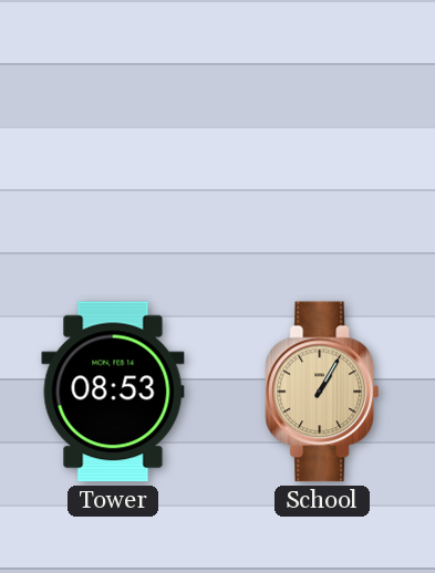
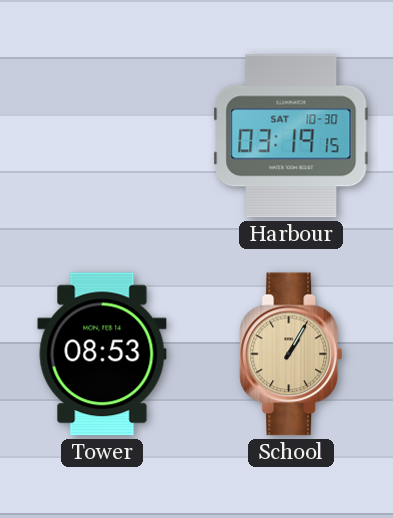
Harbour: none -> 03:19
